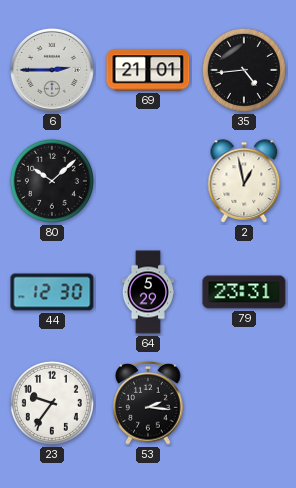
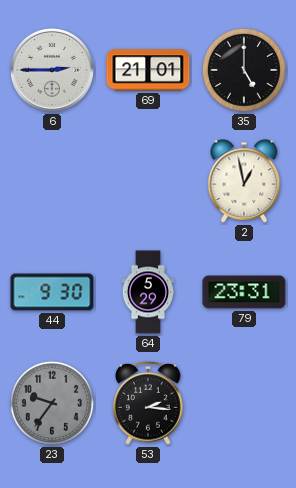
35: 4:44 -> 5:00
80: 10:08 -> none
44: 12:30 -> 9:30
23 dial: white -> grey
